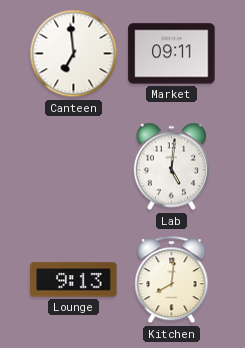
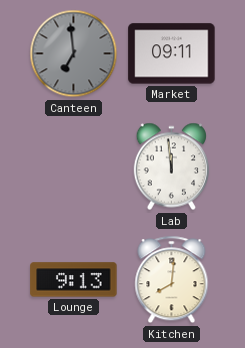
Canteen dial: white -> grey
Lab: 5:01 -> 11:59
